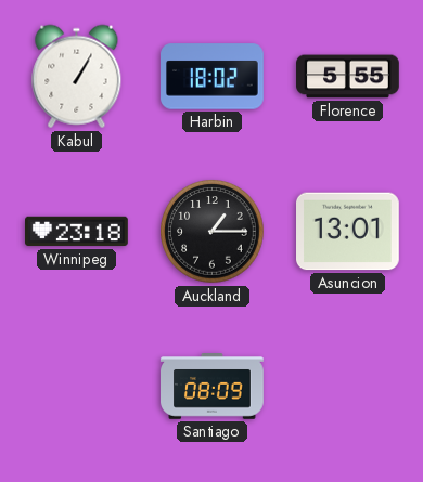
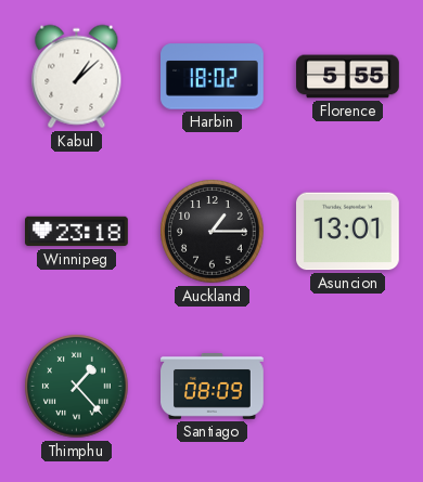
Kabul: 1:05 -> 1:08
Thimphu: none -> 1:23
